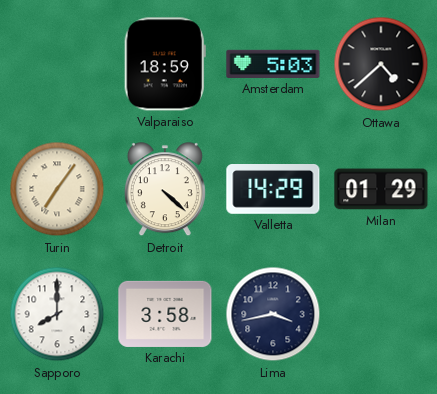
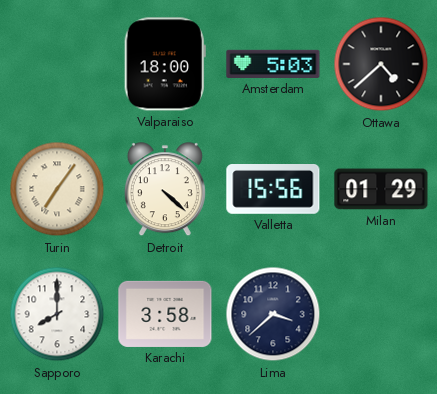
Valparaiso: 18:59 -> 18:00
Valletta: 14:29 -> 15:56
Lima: 3:43 -> 3:38
